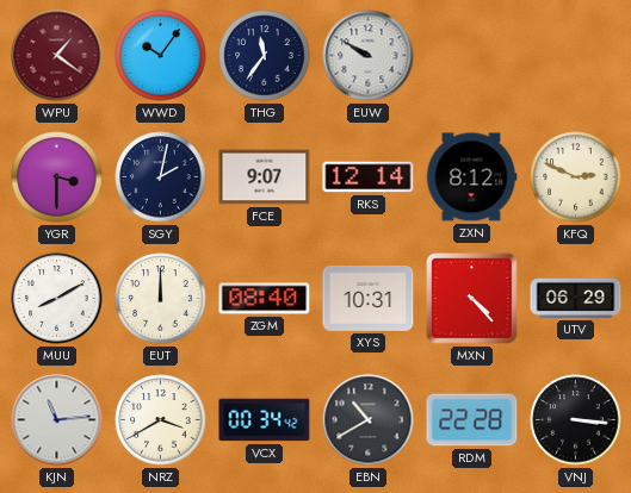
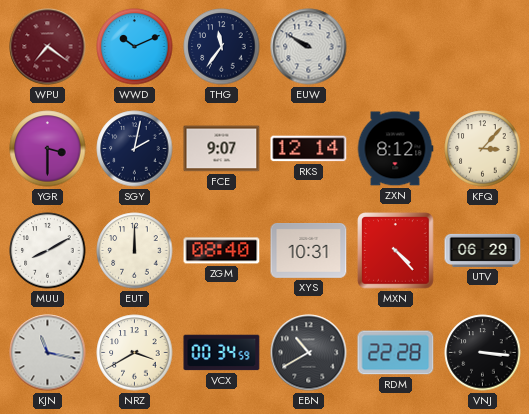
WPU: 1:21 -> 7:21
WWD: 10:06 -> 10:11
KFQ: 2:49 -> 3:07
KJN: 11:14 -> 11:17
VCX: 00:34:42 -> 00:34:59
